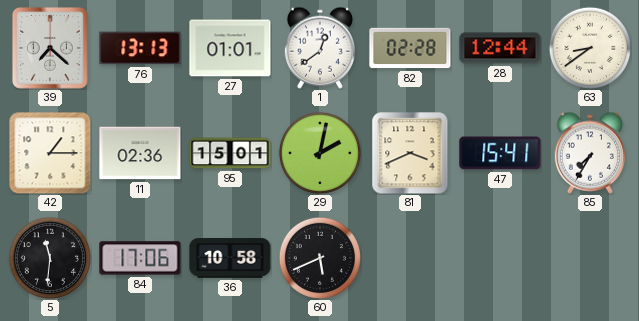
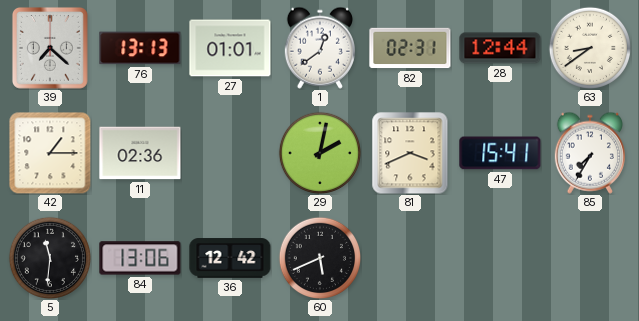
82: 02:28 -> 02:31
95: 15:01 -> none
84: 17:06 -> 13:06
36: 10:58 -> 12:42
